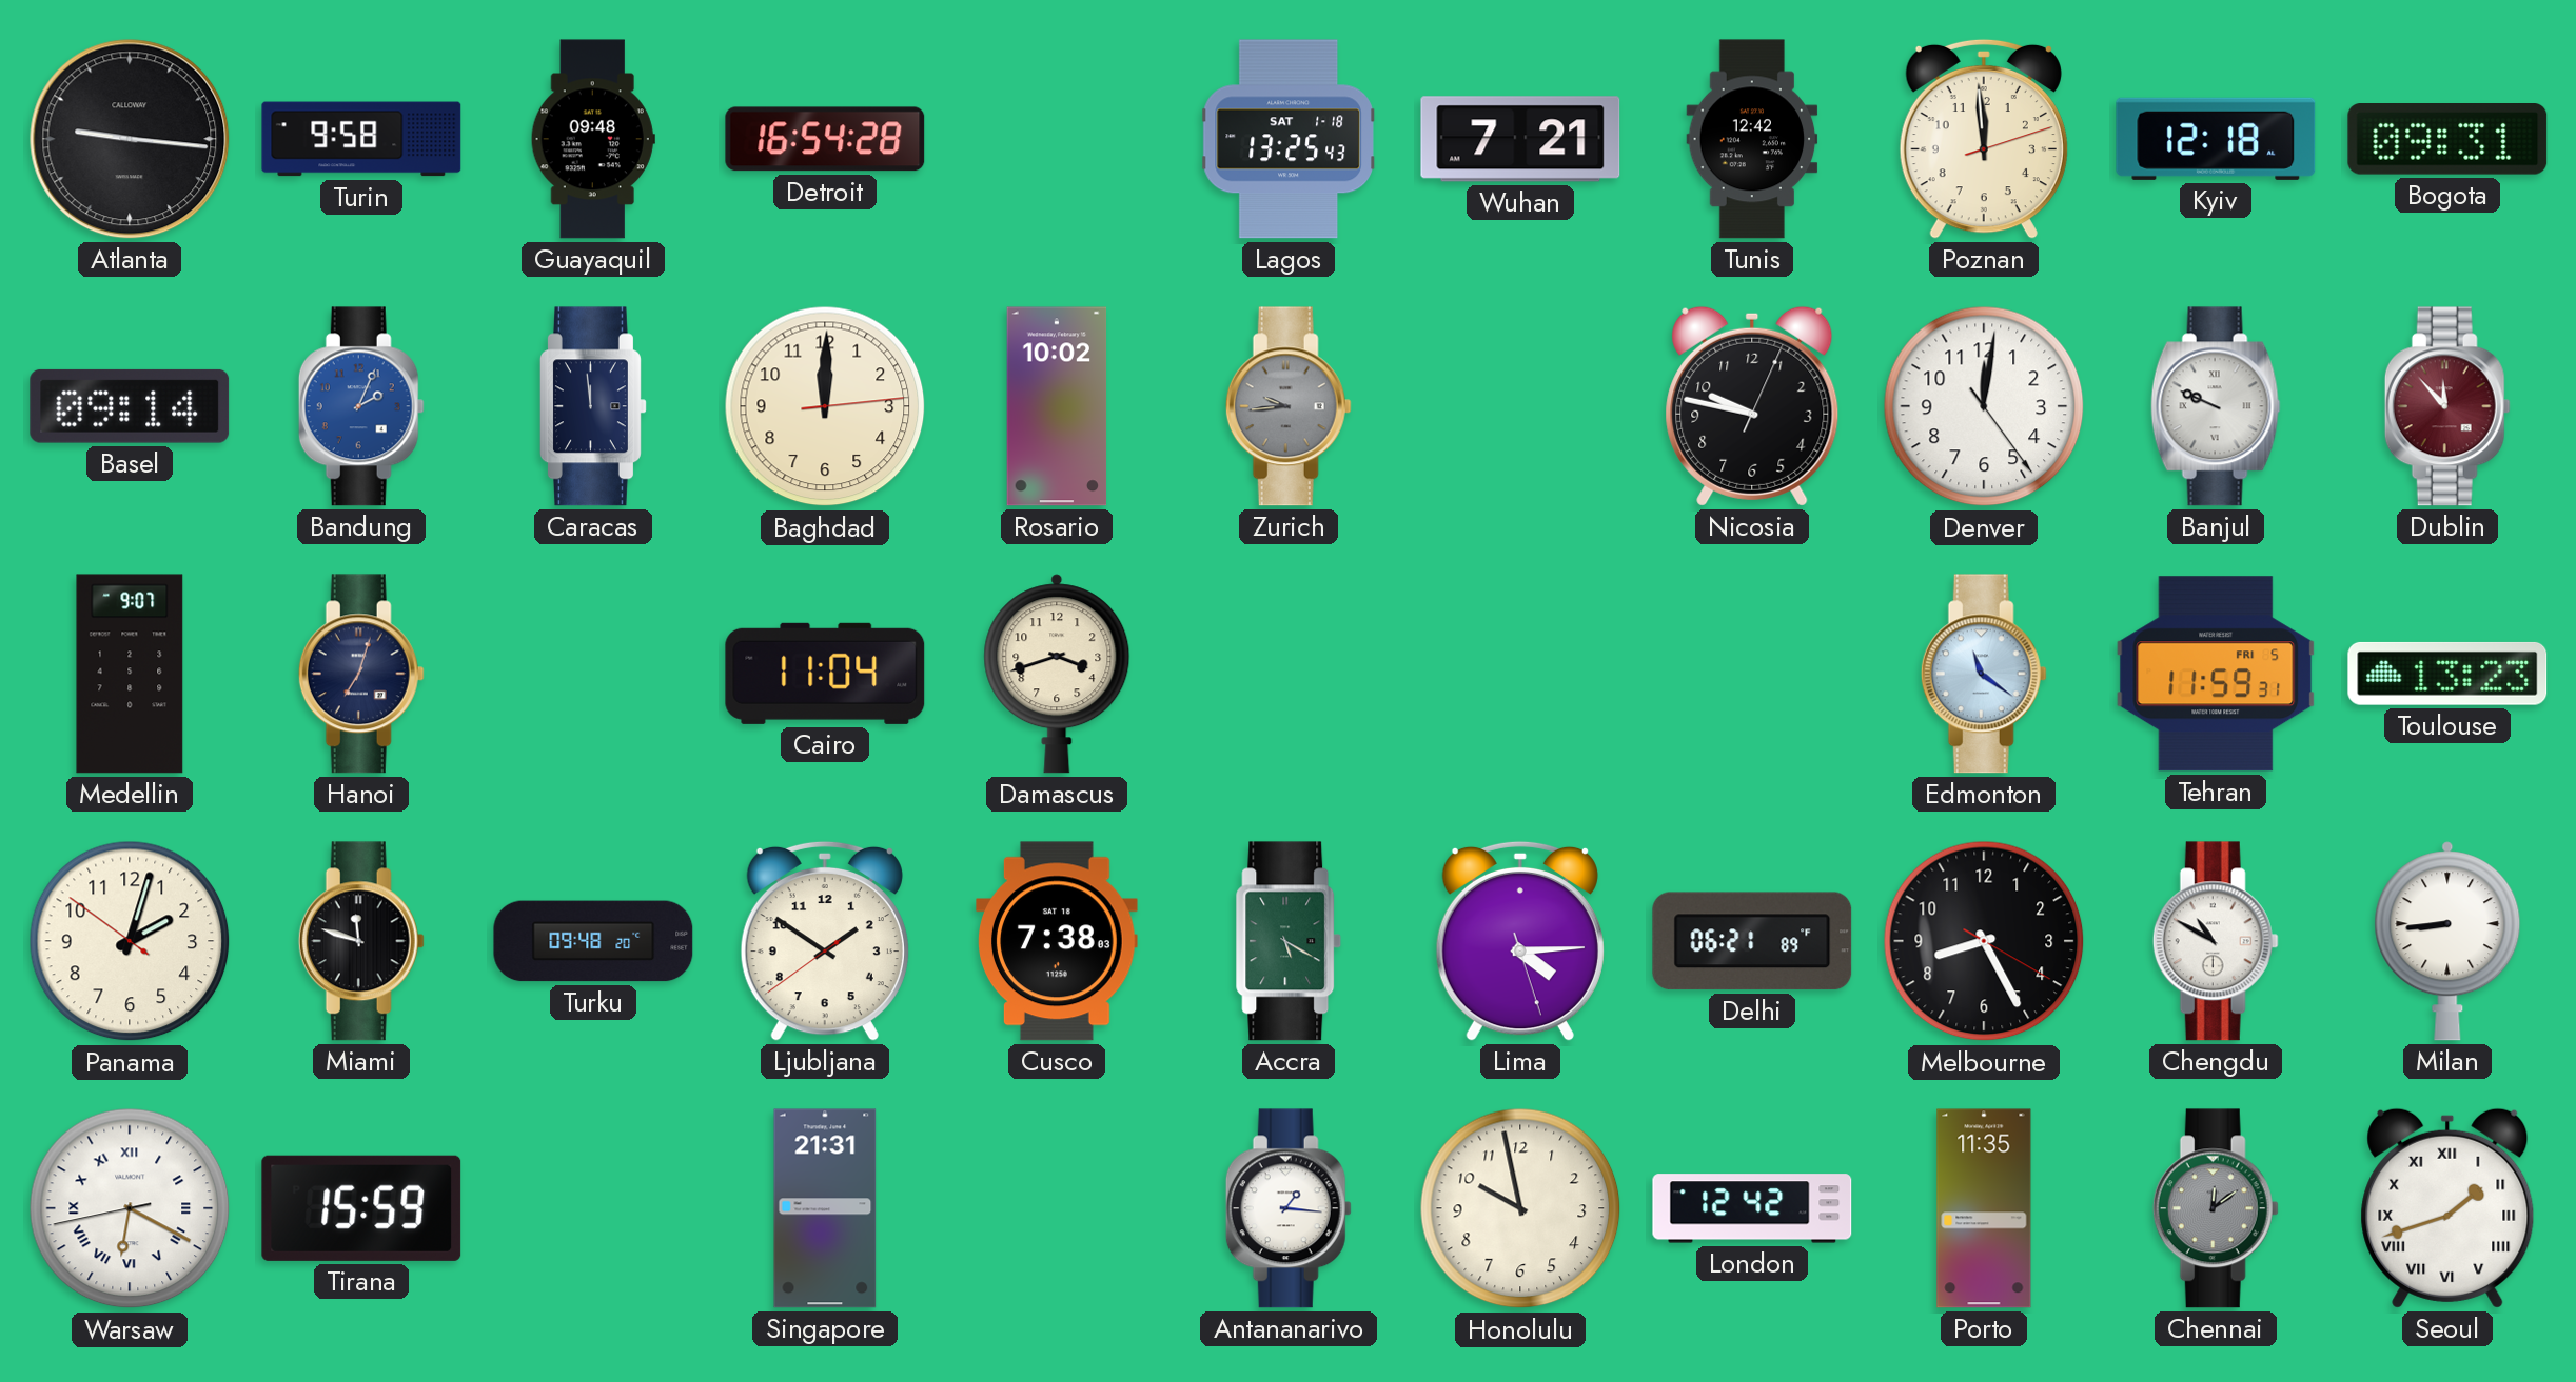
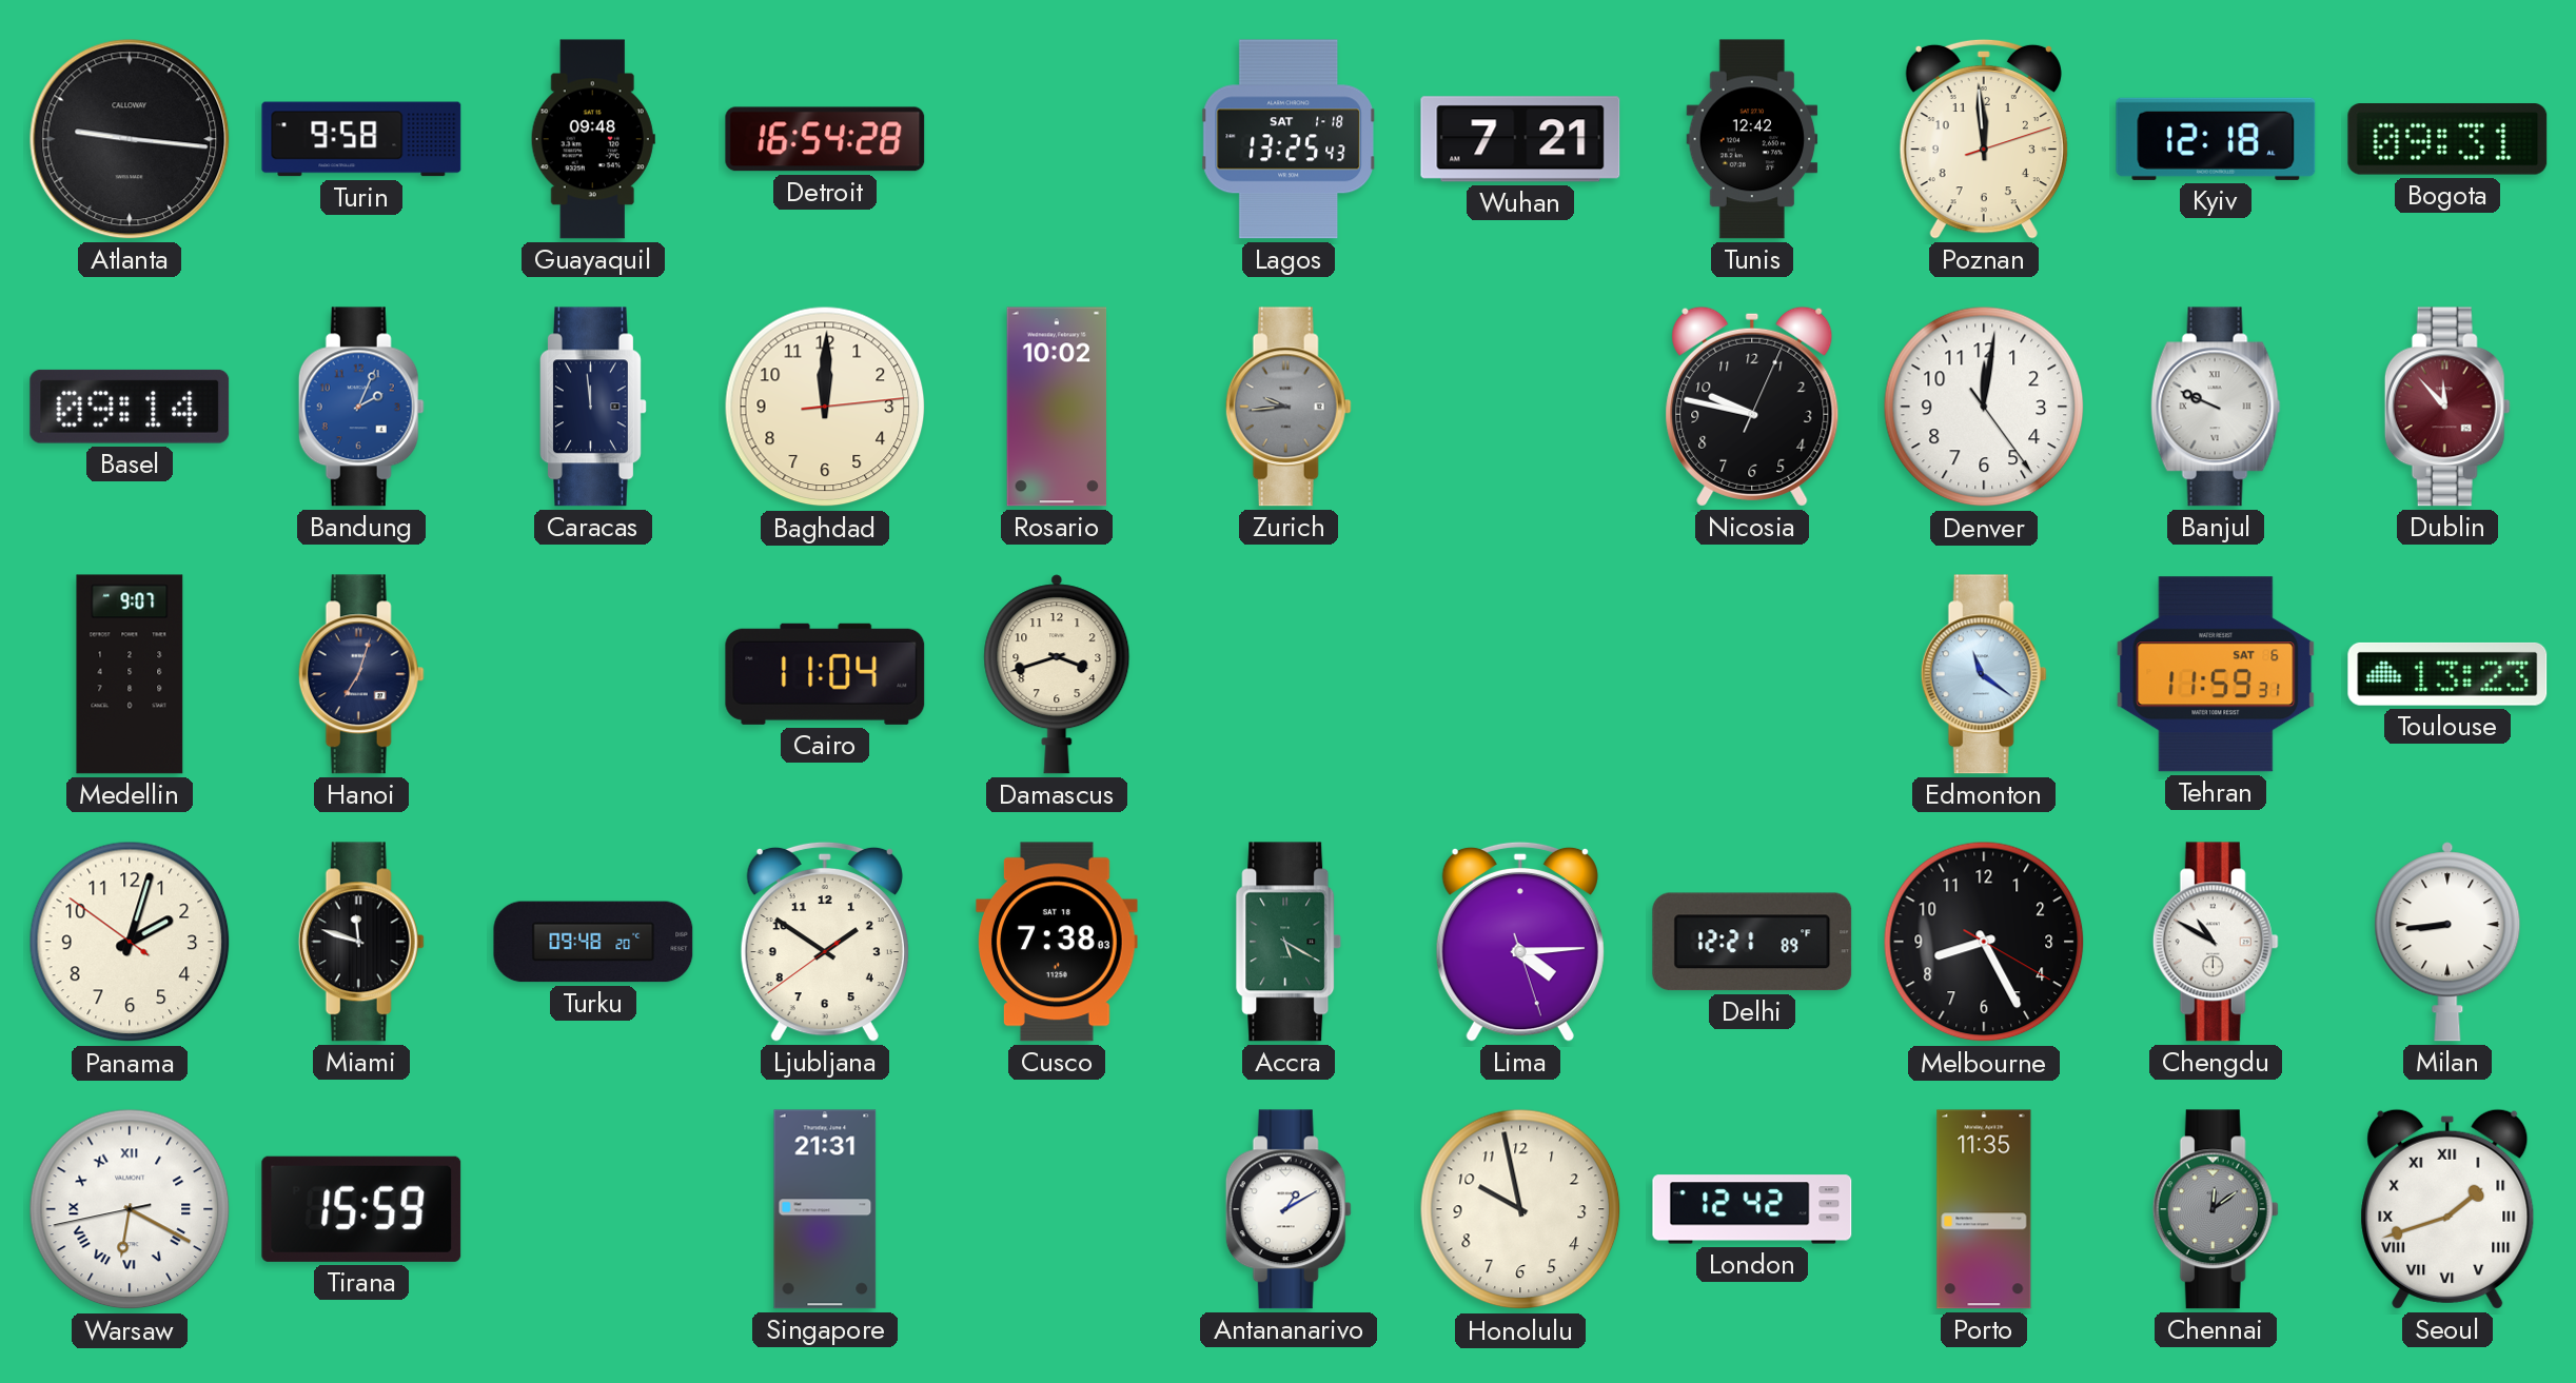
Tehran date: FRI 5 -> SAT 6
Delhi: 06:21 -> 12:21
Antananarivo: 1:16 -> 1:10
